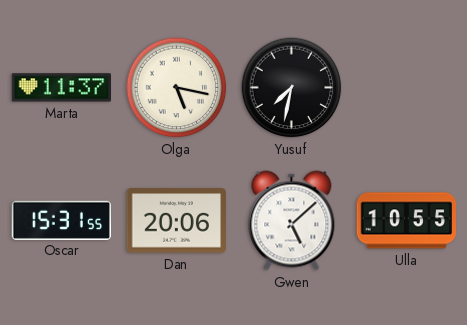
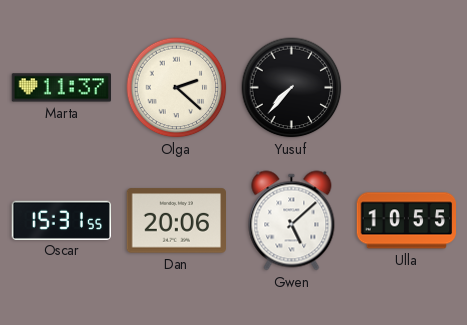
Olga: 5:17 -> 2:22
Yusuf: 7:32 -> 7:37
